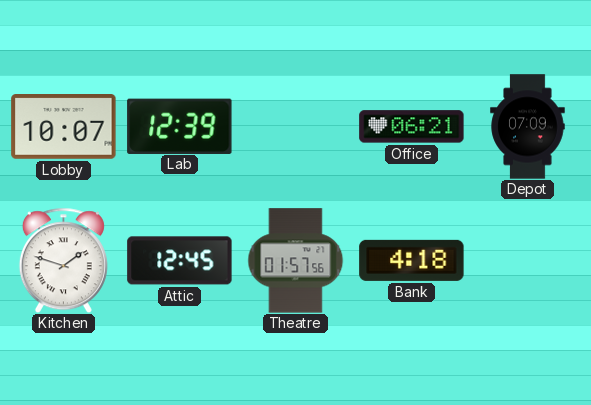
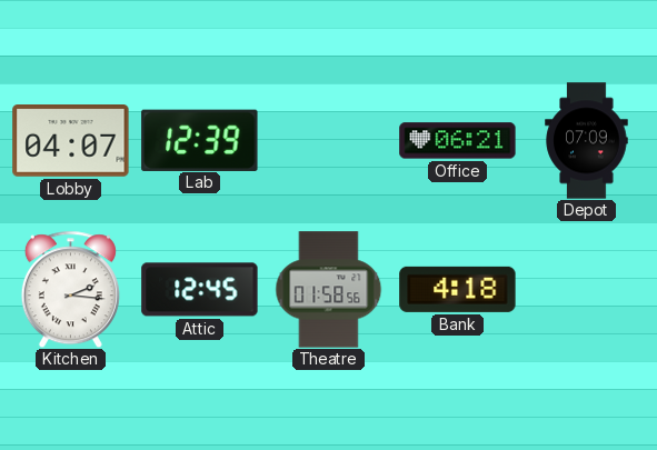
Lobby: 10:07 -> 04:07
Kitchen: 1:48 -> 2:16
Theatre: 01:57 -> 01:58
